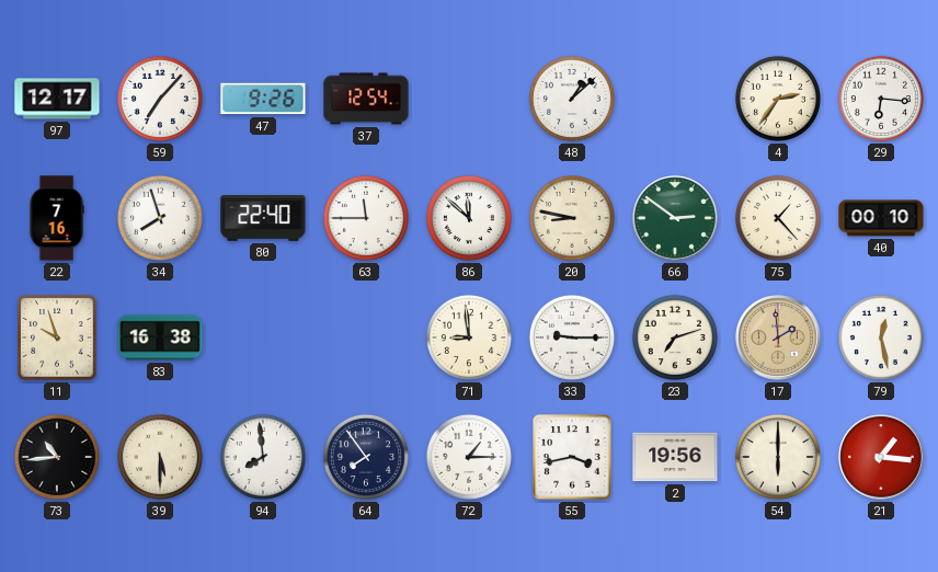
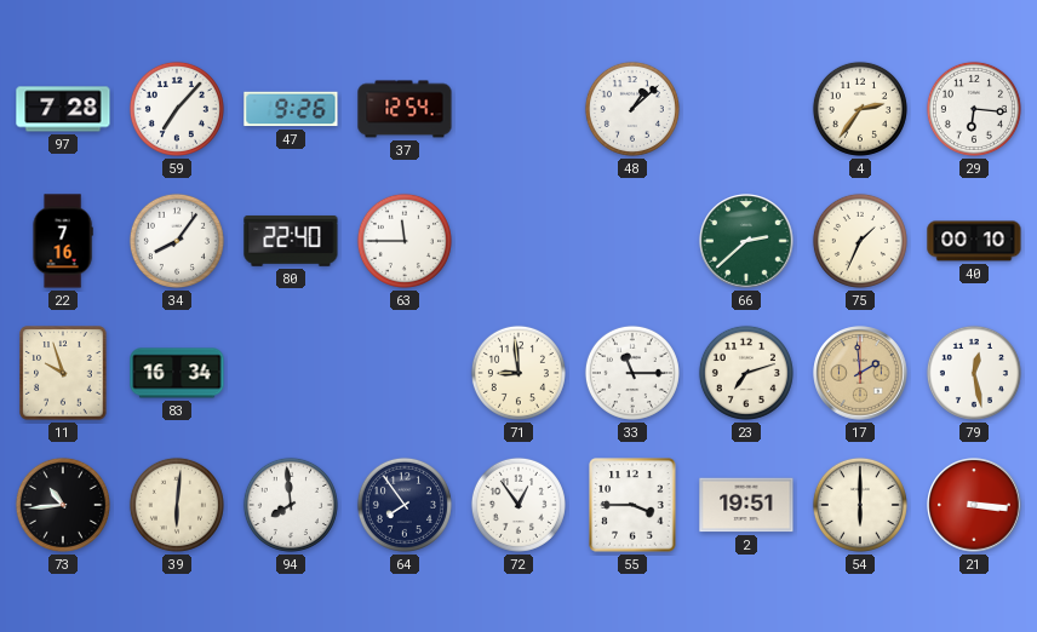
97: 12:17 -> 7:28
34: 7:57 -> 8:06
86: 11:52 -> none
20: 8:47 -> none
66: 2:51 -> 2:38
75: 1:23 -> 1:34
83: 16:38 -> 16:34
33: 9:15 -> 11:15
39: 5:30 -> 6:01
72: 1:15 -> 12:54
55: 3:43 -> 3:45
2: 19:56 -> 19:51
21: 1:16 -> 3:16
